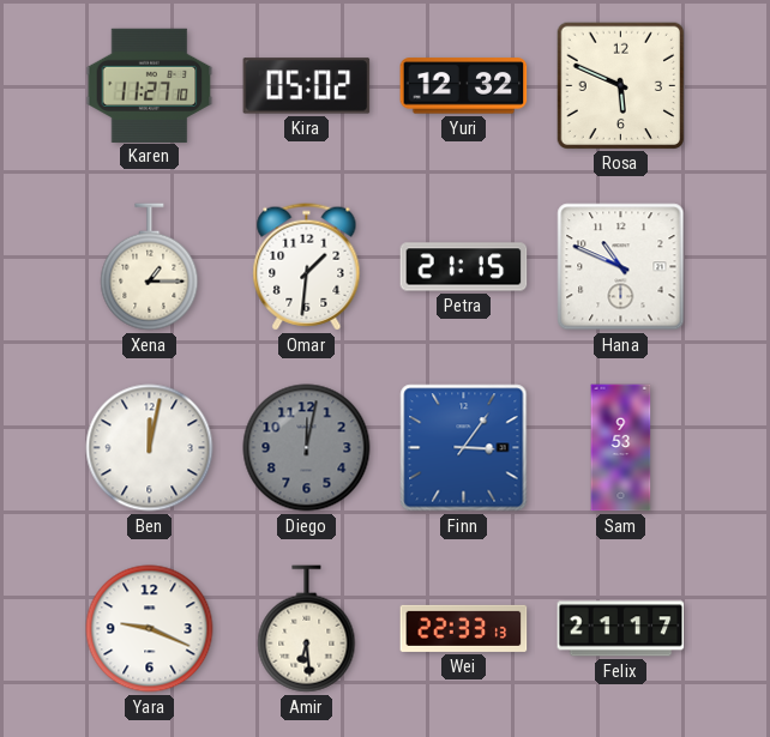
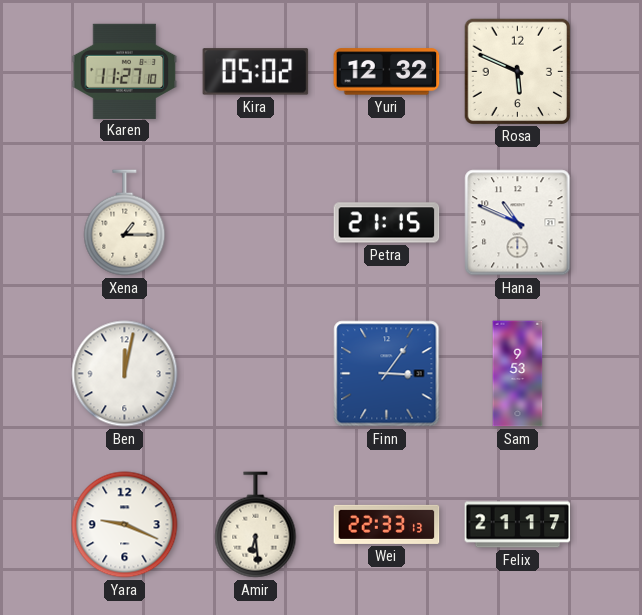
Omar: 1:31 -> none
Diego: 12:02 -> none
